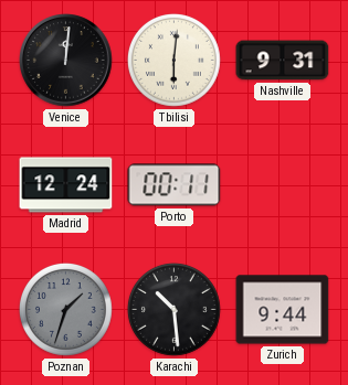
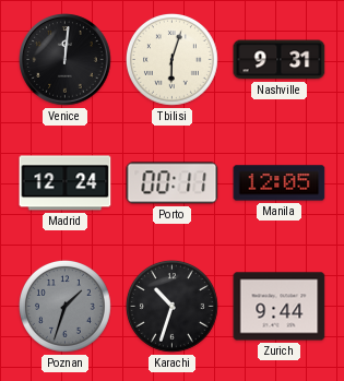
Tbilisi: 6:01 -> 6:03
Manila: none -> 12:05
Karachi: 10:29 -> 10:33
